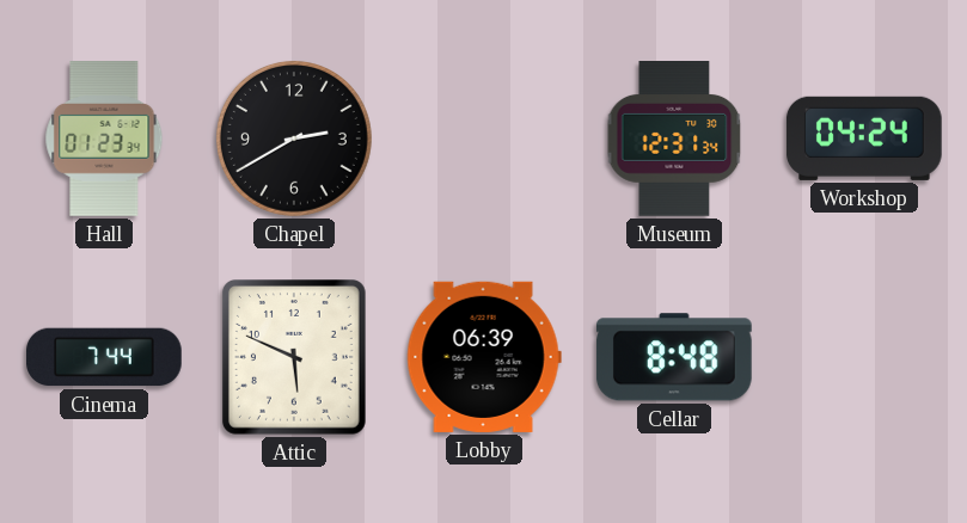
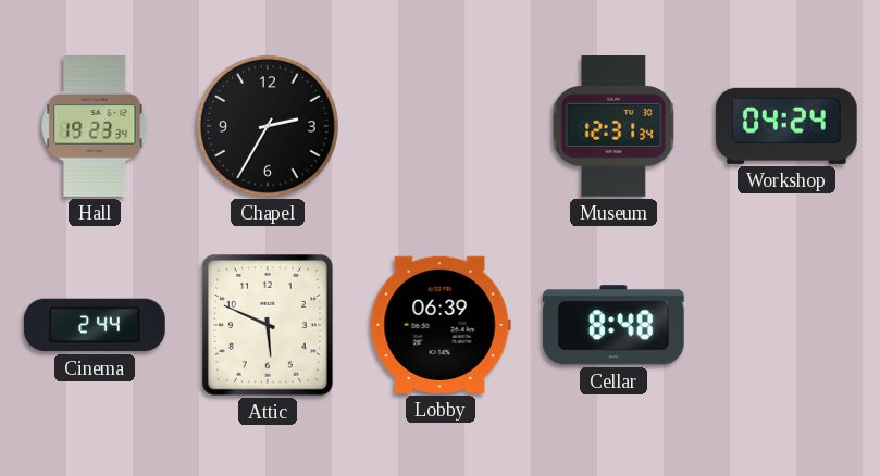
Hall: 01:23 -> 19:23
Chapel: 2:40 -> 2:35
Cinema: 7:44 -> 2:44
